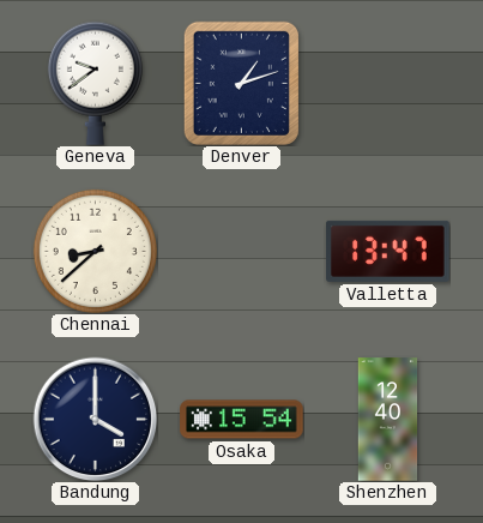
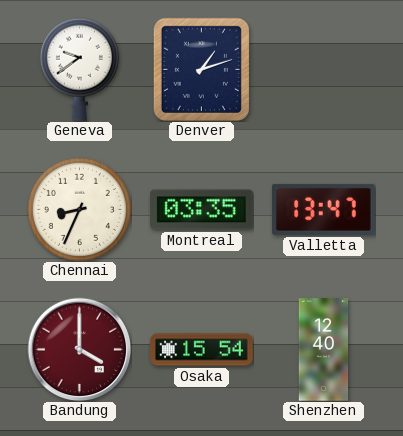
Chennai: 8:38 -> 8:34
Montreal: none -> 03:35
Bandung dial: navy -> burgundy
